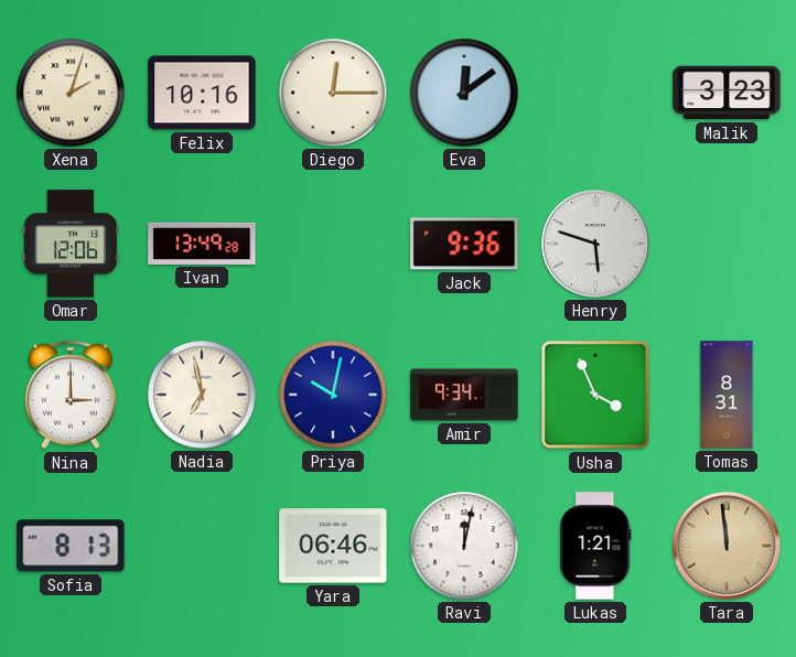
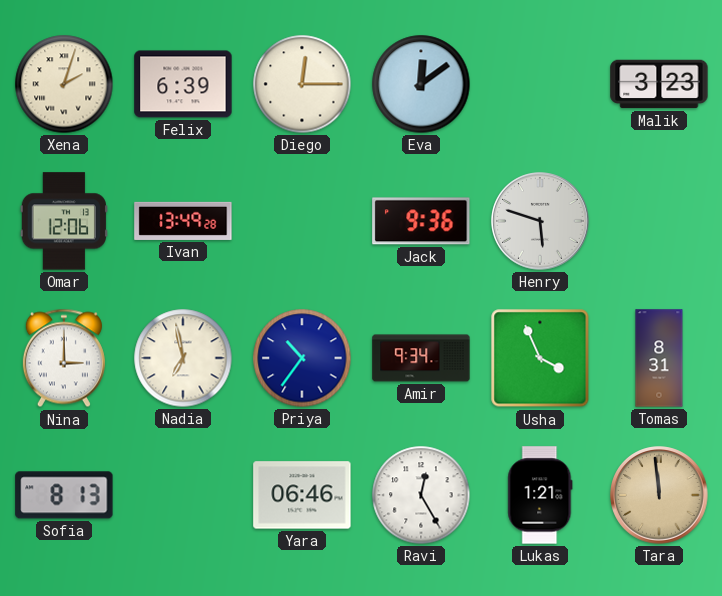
Felix: 10:16 -> 6:39
Priya: 10:02 -> 10:36
Ravi: 12:02 -> 12:25
